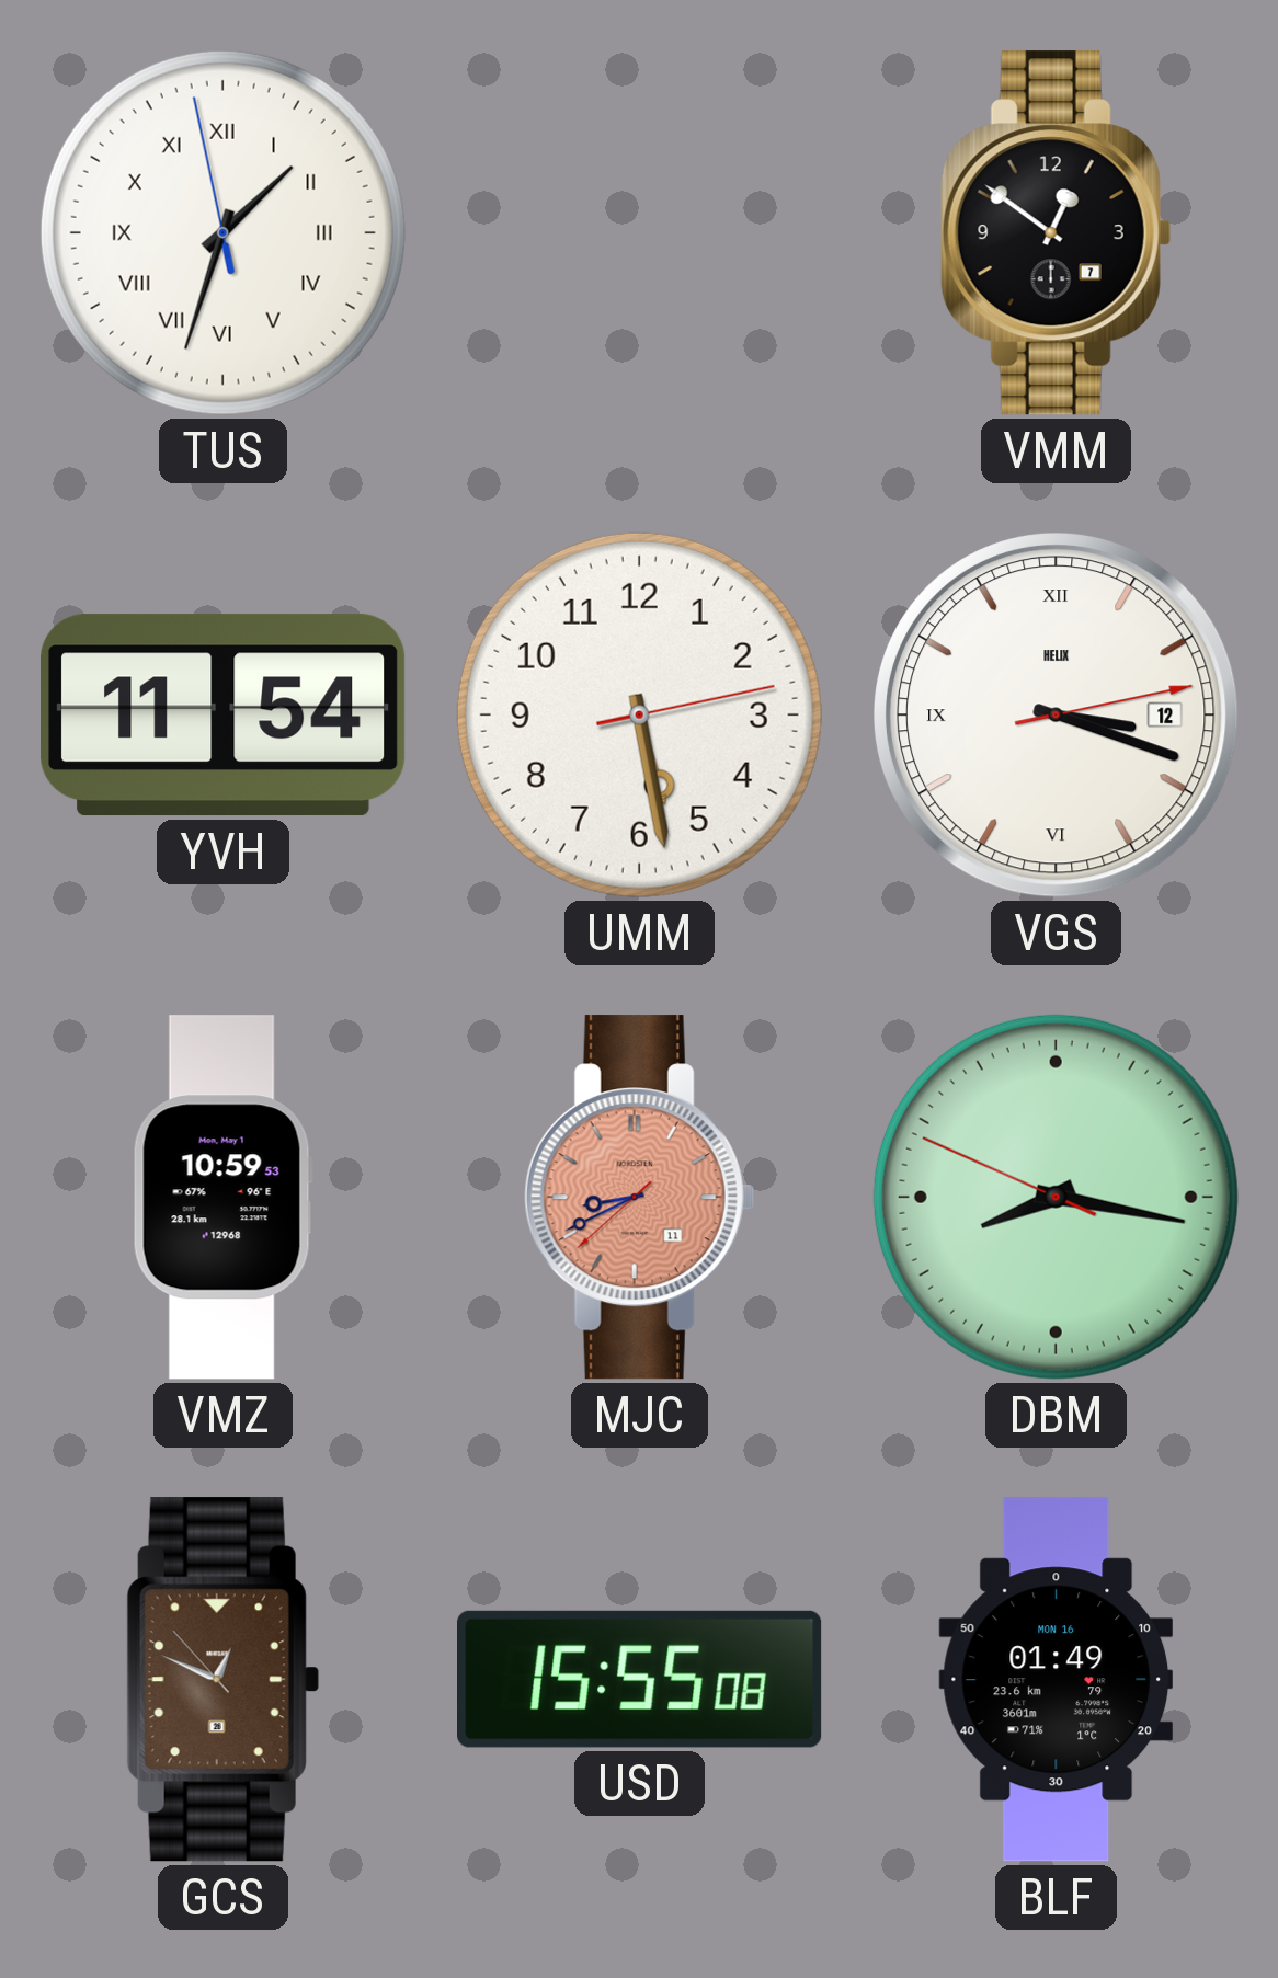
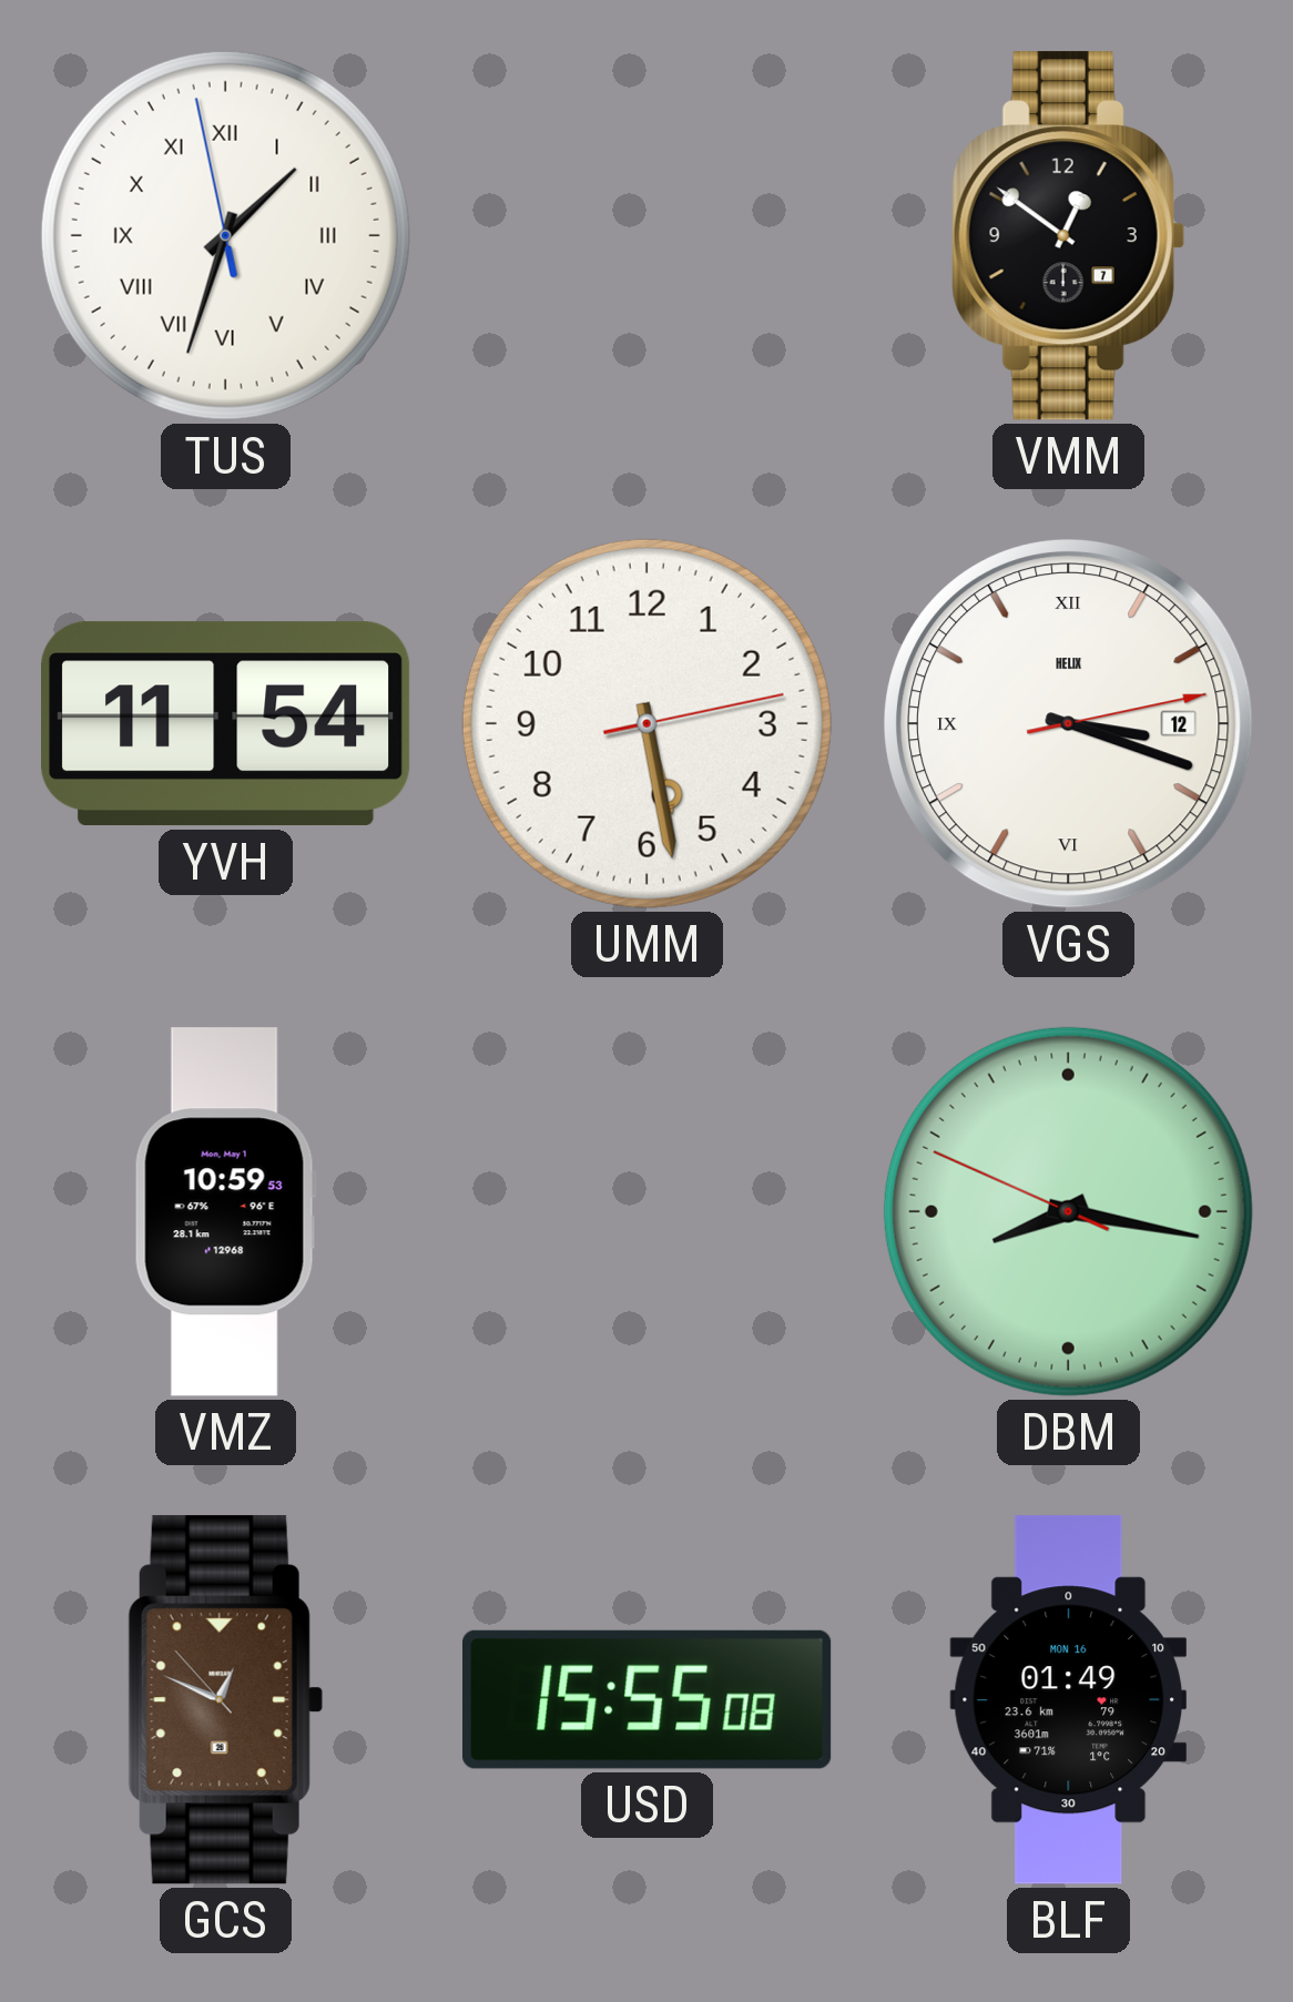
MJC: 8:40 -> none
